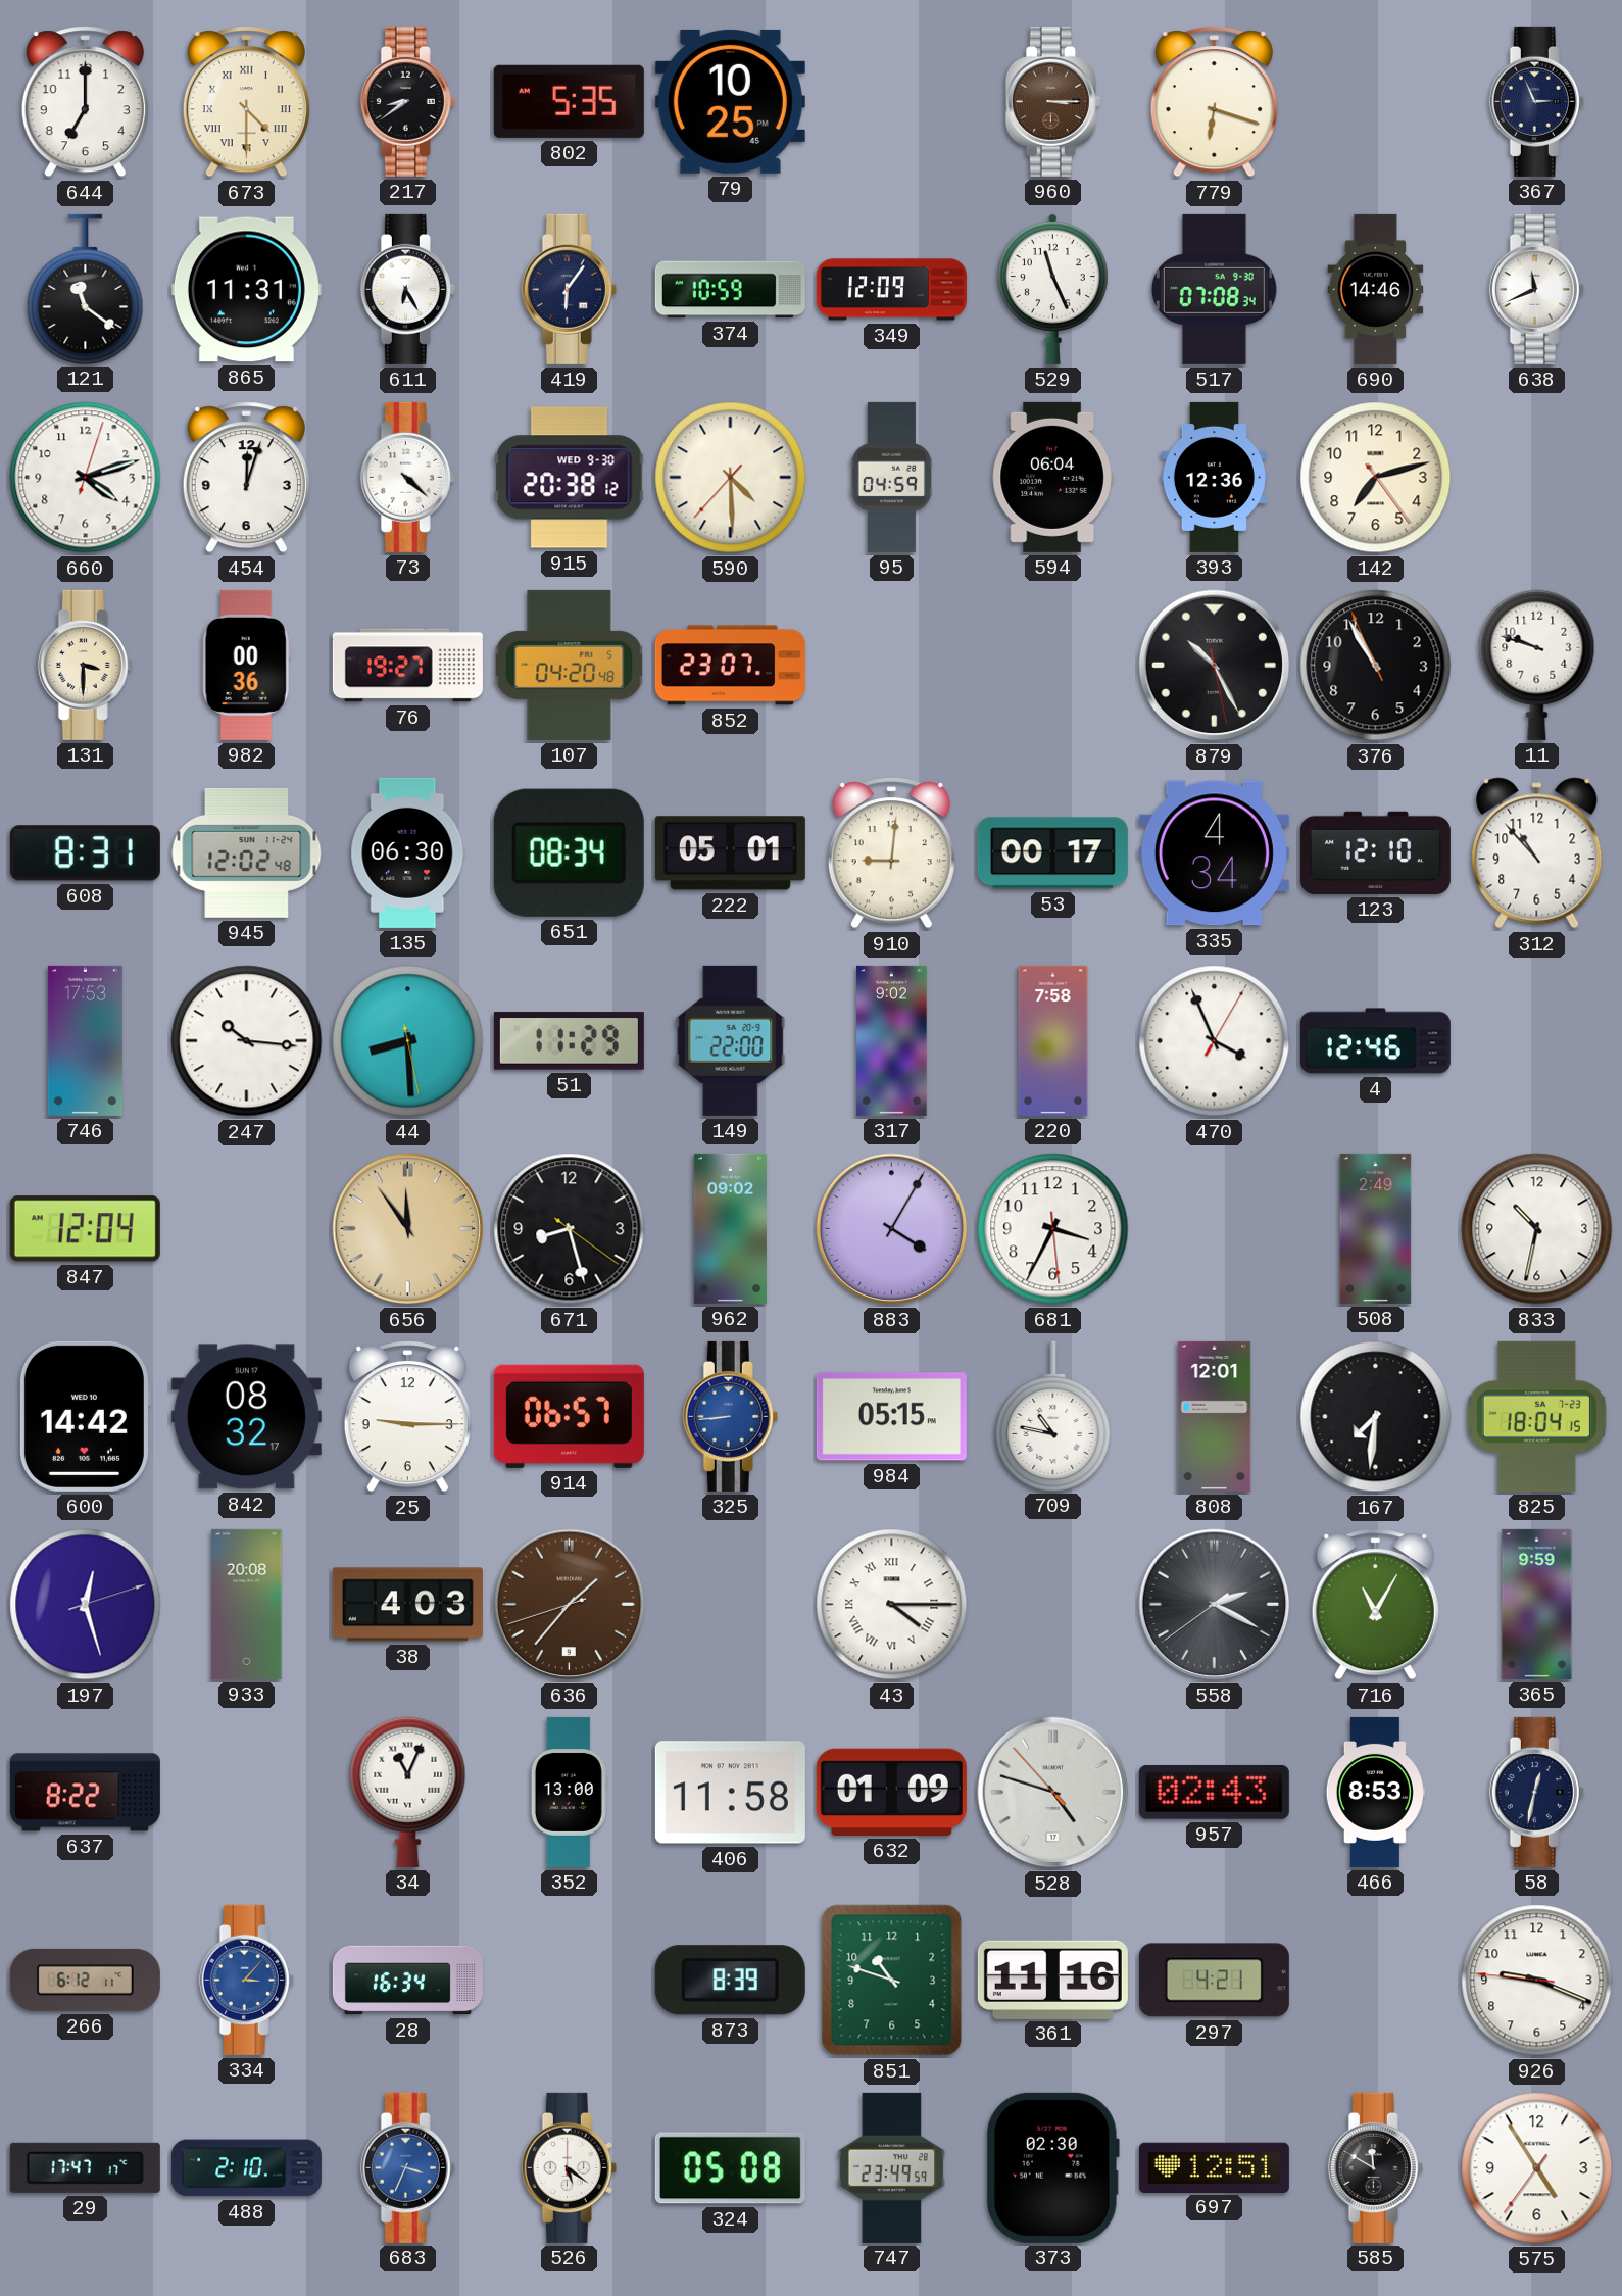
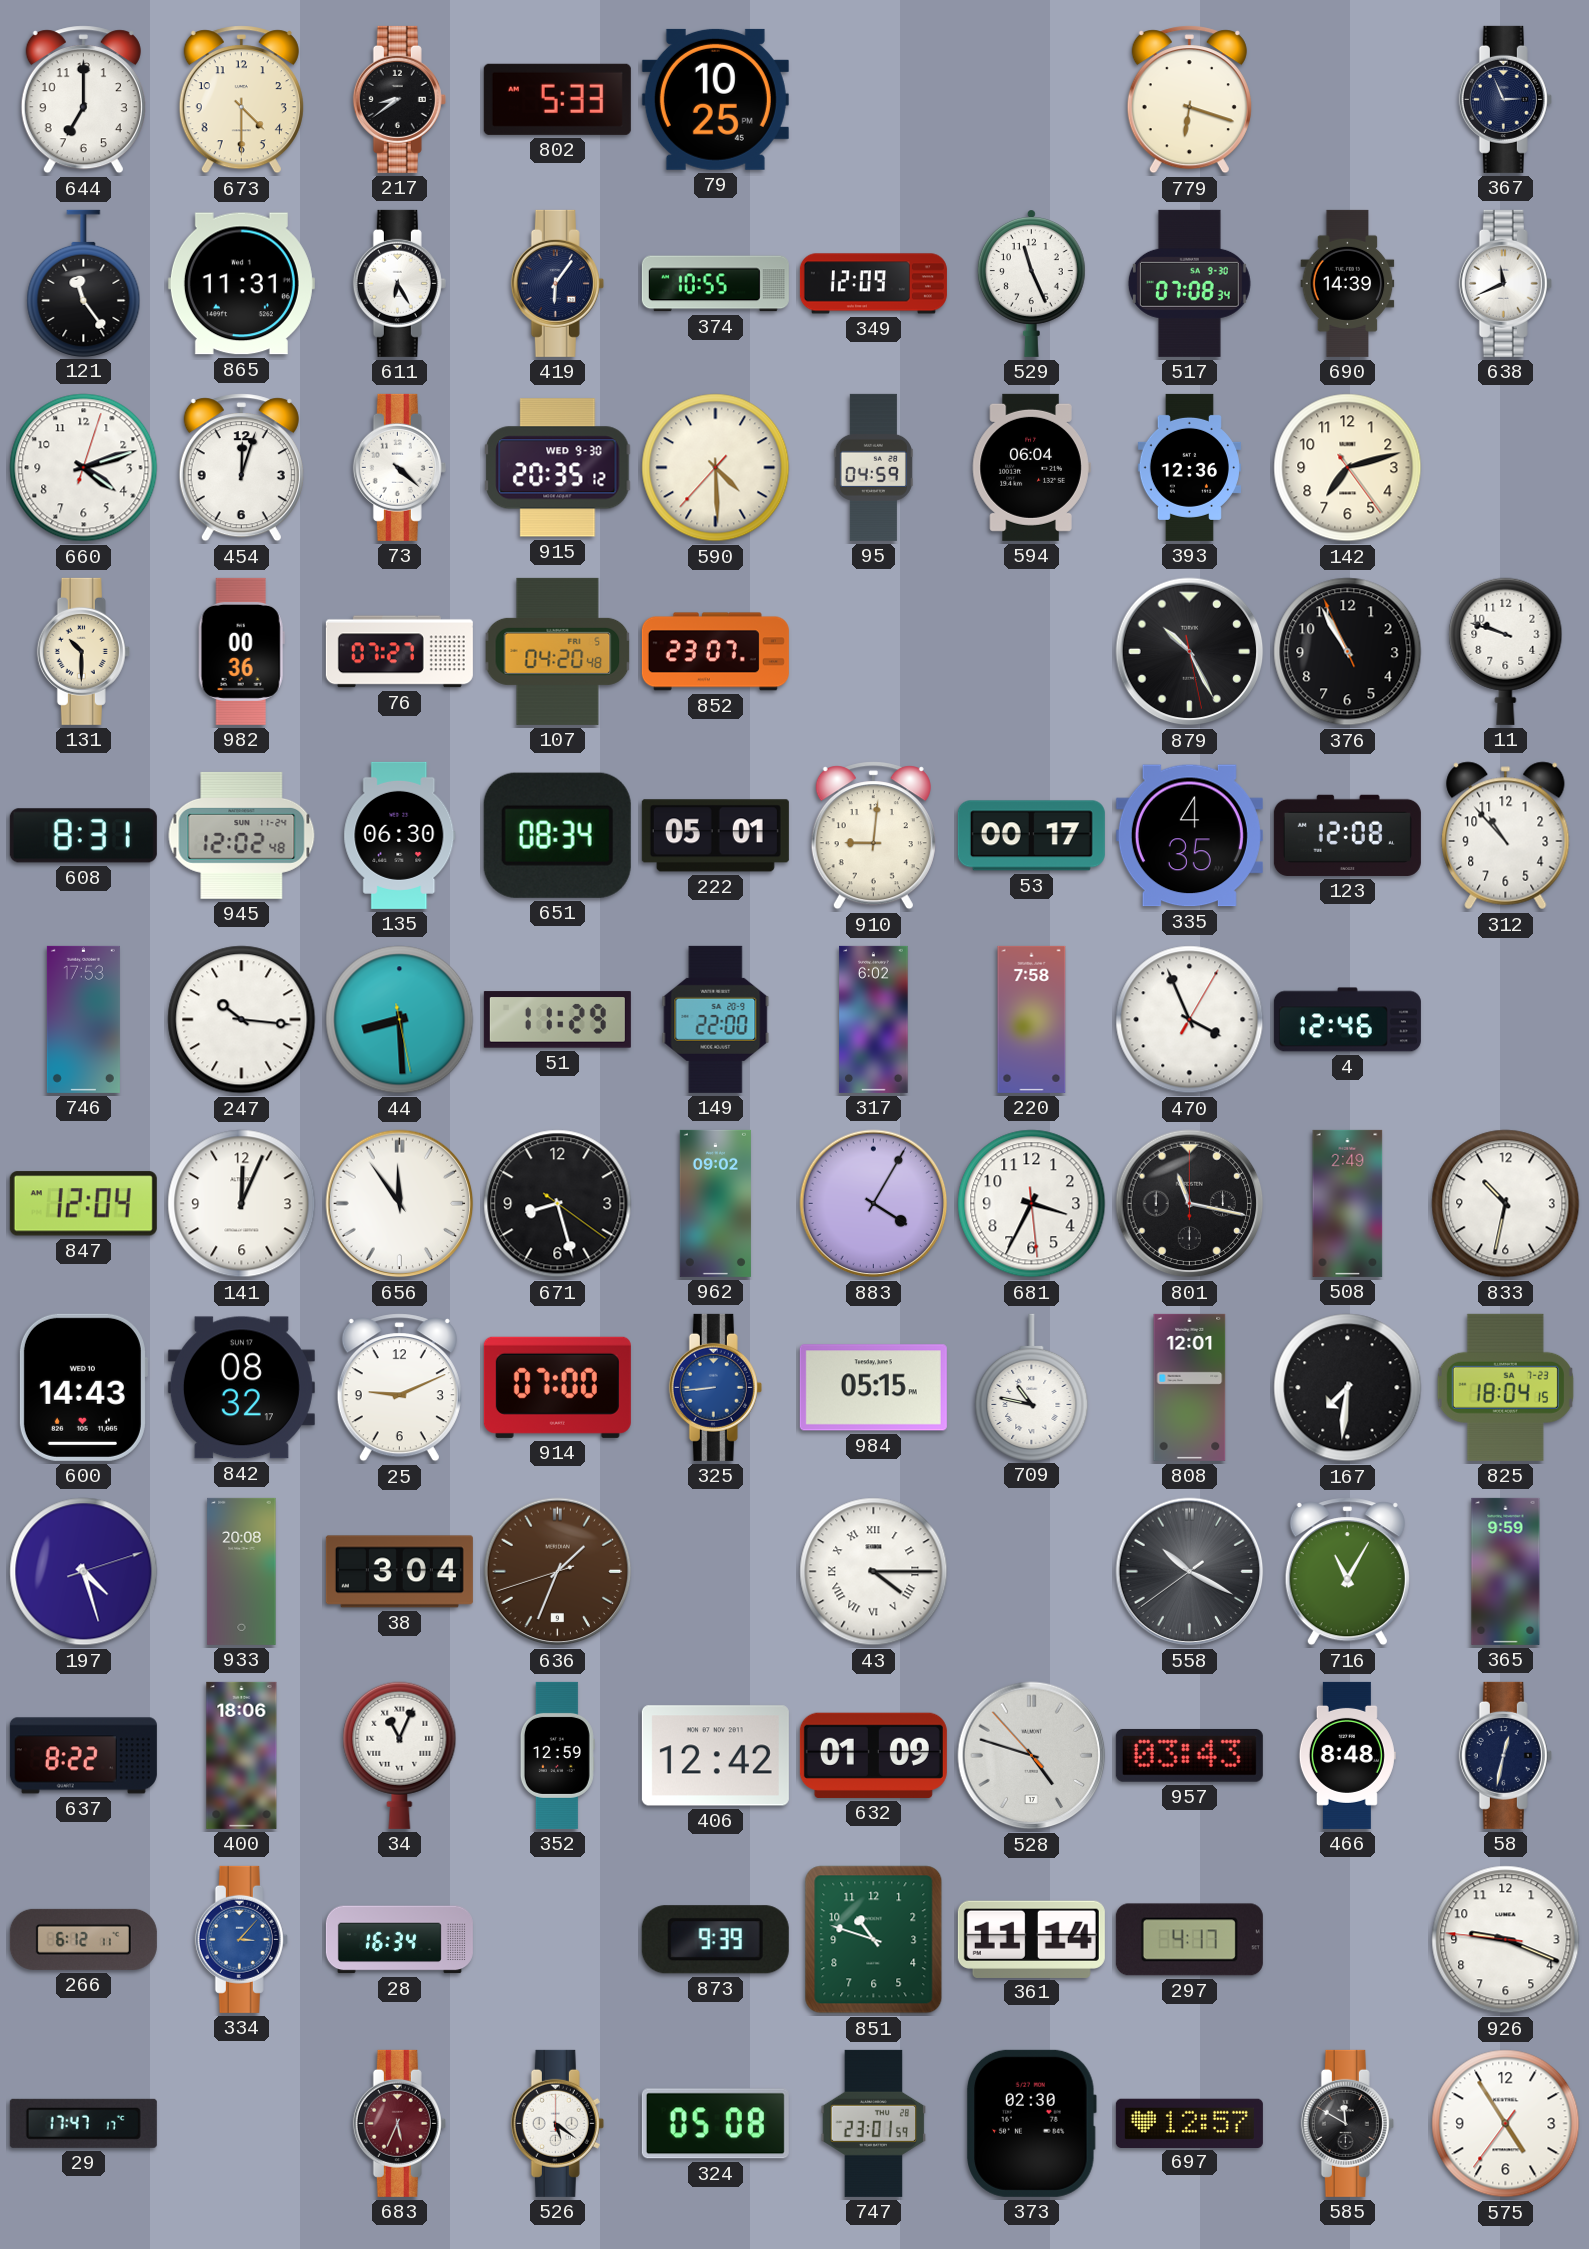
673 numerals: Roman -> Arabic
802: 5:35 -> 5:33
960: 3:15 -> none
121: 11:21 -> 11:24
374: 10:59 -> 10:55
690: 14:46 -> 14:39
915: 20:38 -> 20:35
131: 3:30 -> 10:30
76: 19:27 -> 07:27
335: 4:34 -> 4:35
123: 12:10 -> 12:08
317: 9:02 -> 6:02
141: none -> 12:04
656 dial: champagne -> white
801: none -> 11:17
600: 14:42 -> 14:43
25: 9:15 -> 9:11
914: 06:57 -> 07:00
197: 12:27 -> 4:27
38: 4:03 -> 3:04
636: 1:36 -> 1:33
558: 2:19 -> 10:19
400: none -> 18:06
352: 13:00 -> 12:59
406: 11:58 -> 12:42
957: 02:43 -> 03:43
466: 8:53 -> 8:48
873: 8:39 -> 9:39
361: 11:16 -> 11:14
297: 4:21 -> 4:17
488: 2:10 -> none
683: 3:34 -> 5:34
683 dial: blue -> burgundy
747: 23:49 -> 23:01
697: 12:51 -> 12:57
